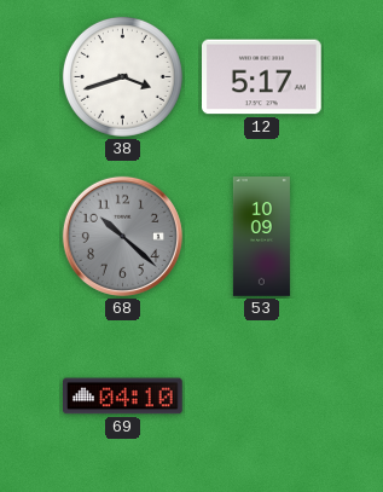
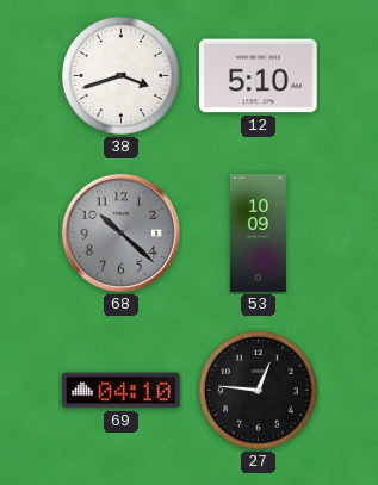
12: 5:17 -> 5:10
27: none -> 12:46
